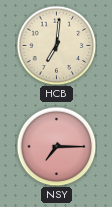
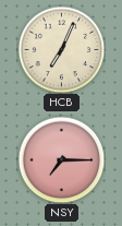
HCB: 7:01 -> 7:04
